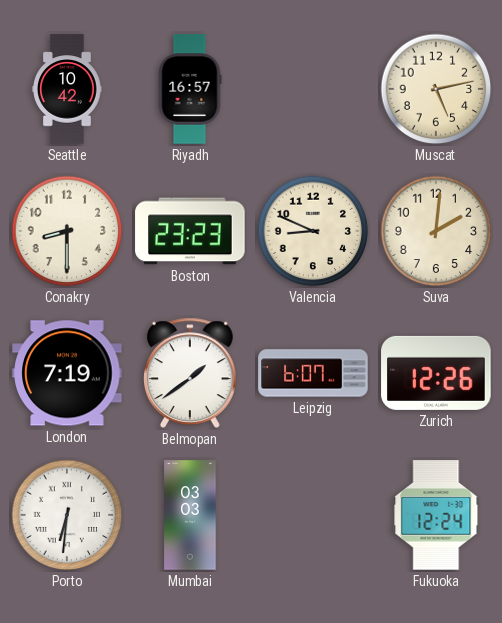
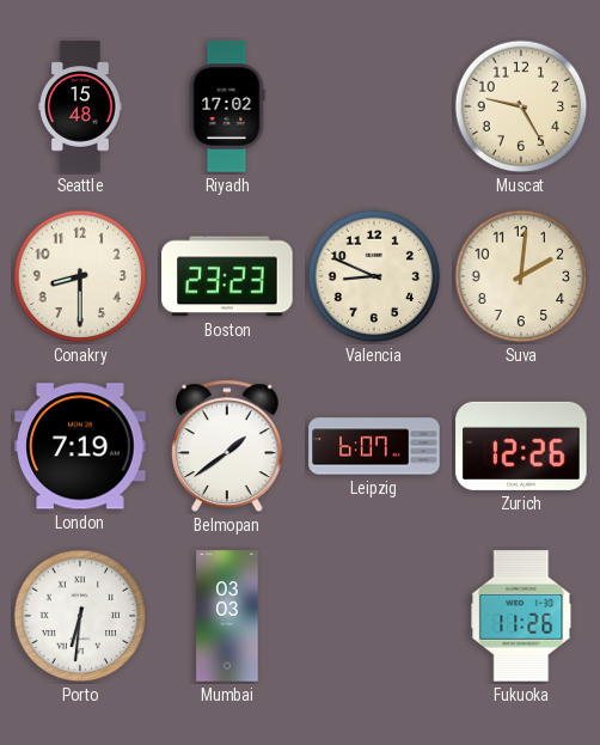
Seattle: 10:42 -> 15:48
Riyadh: 16:57 -> 17:02
Muscat: 5:13 -> 9:25
Fukuoka: 12:24 -> 11:26
